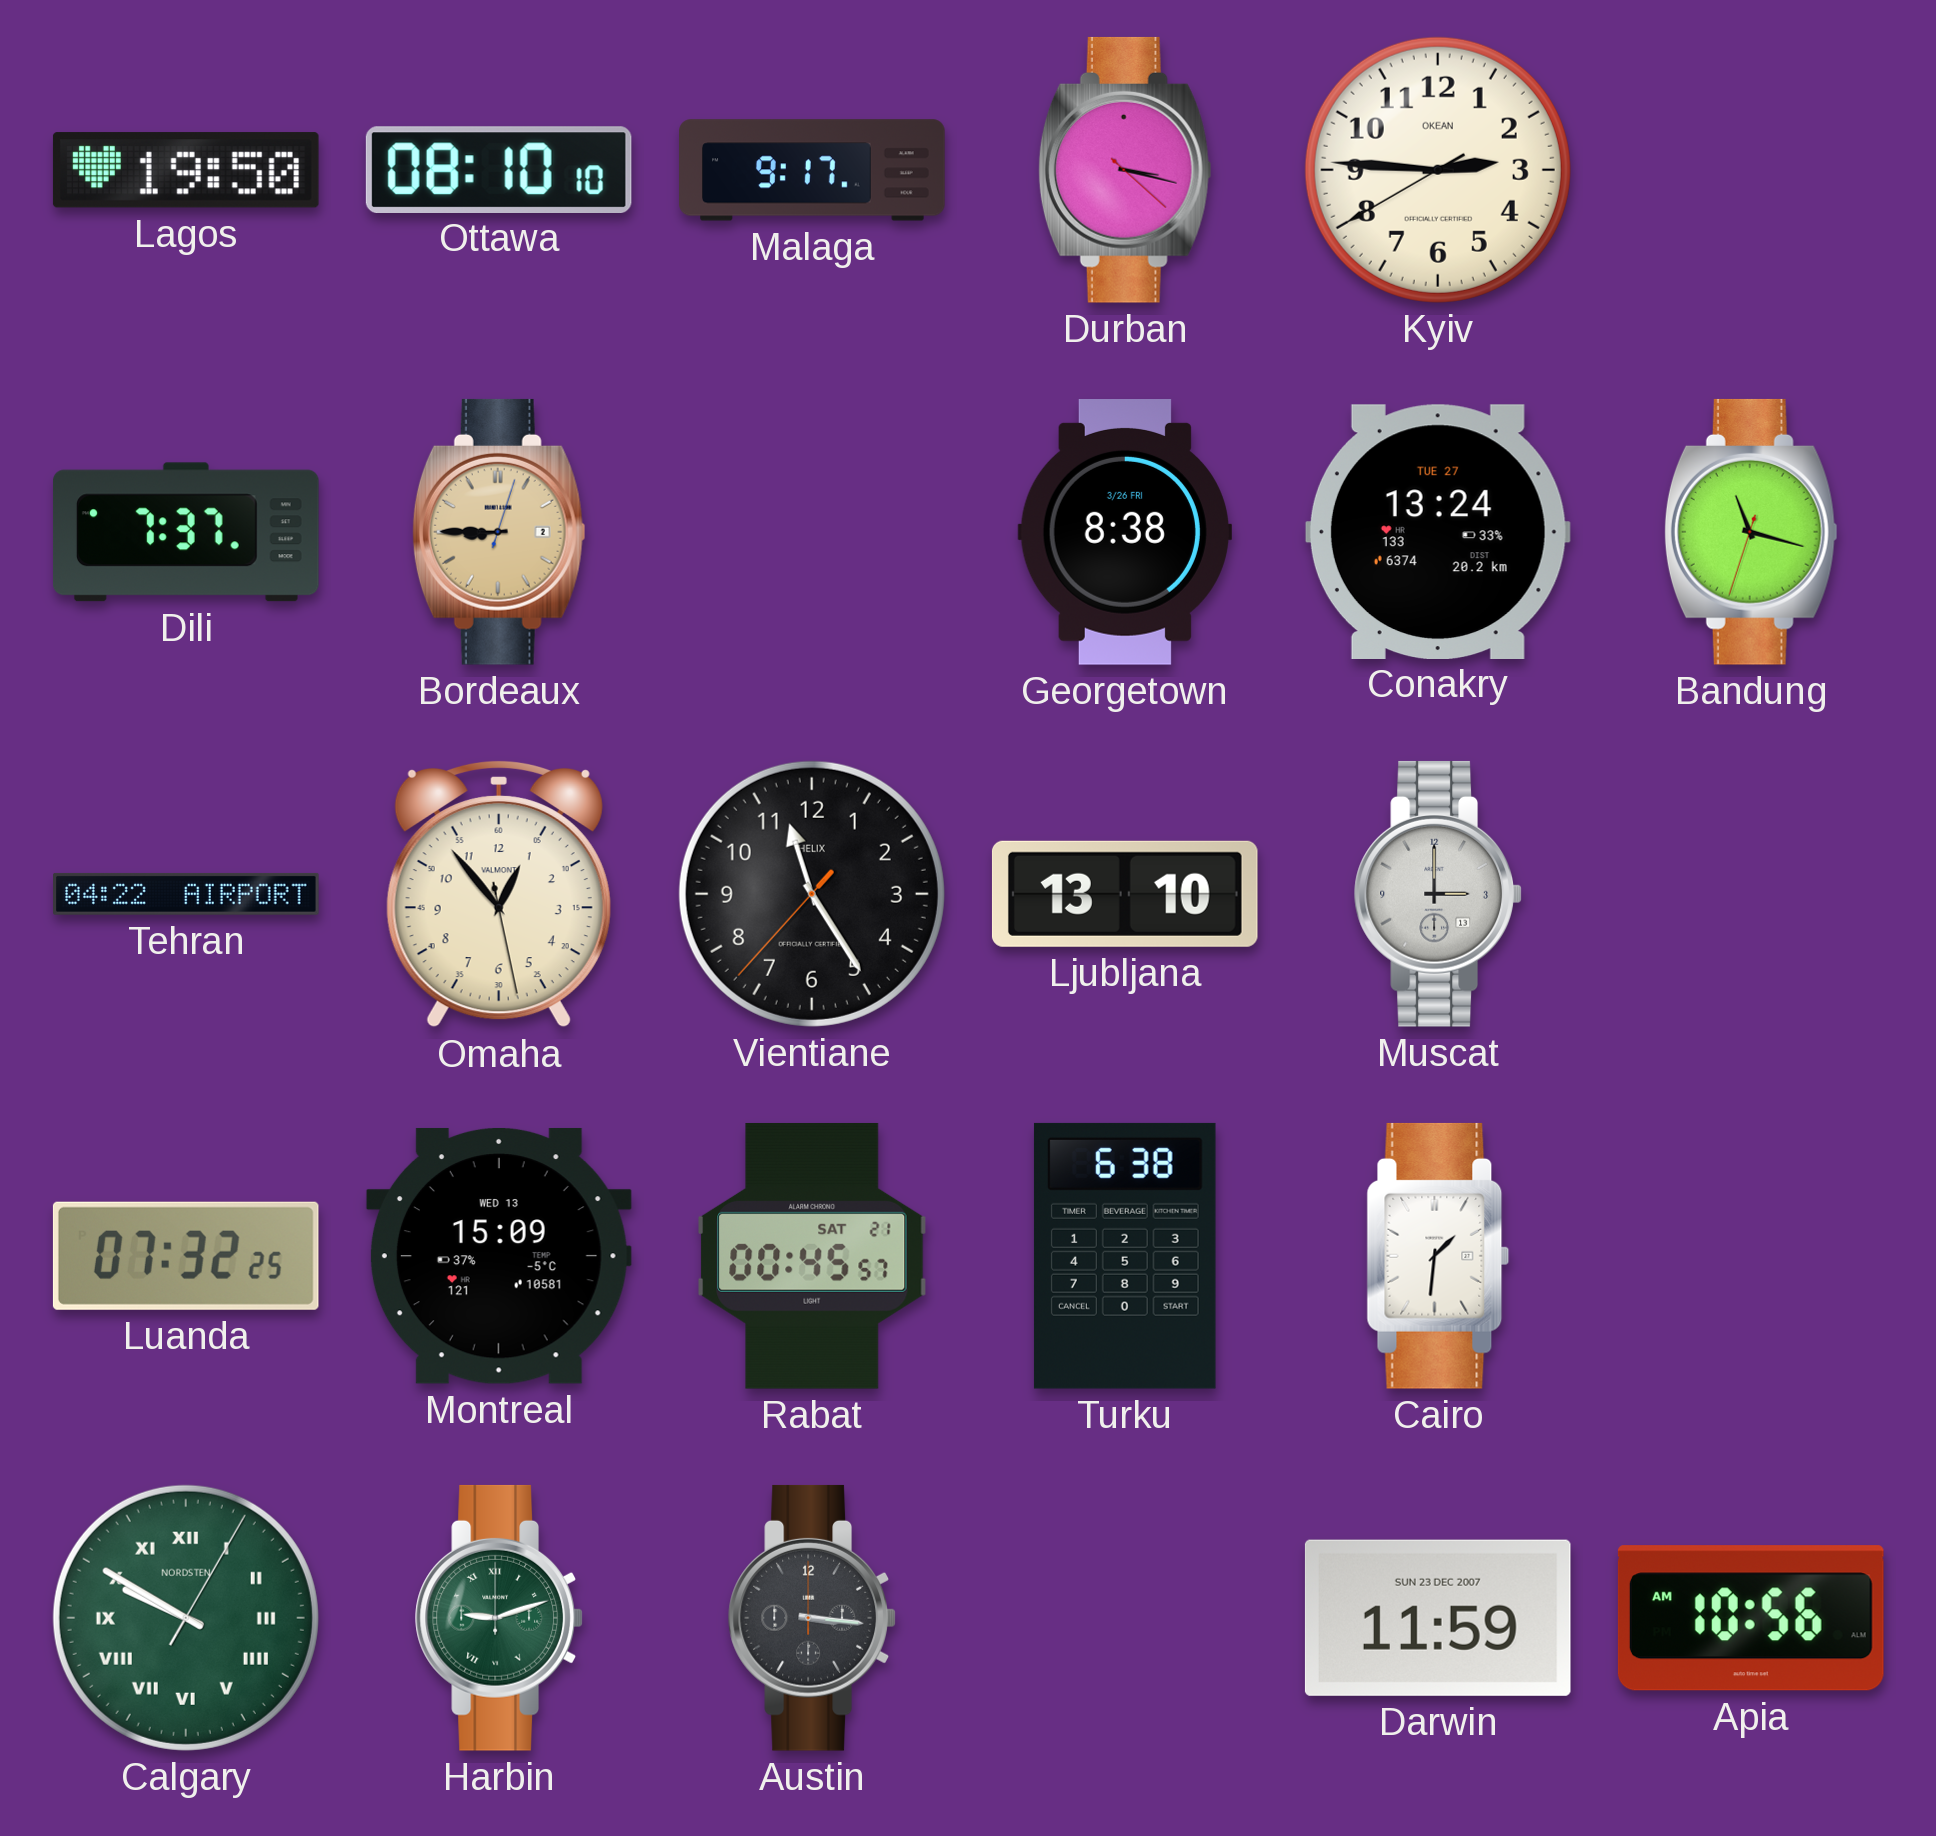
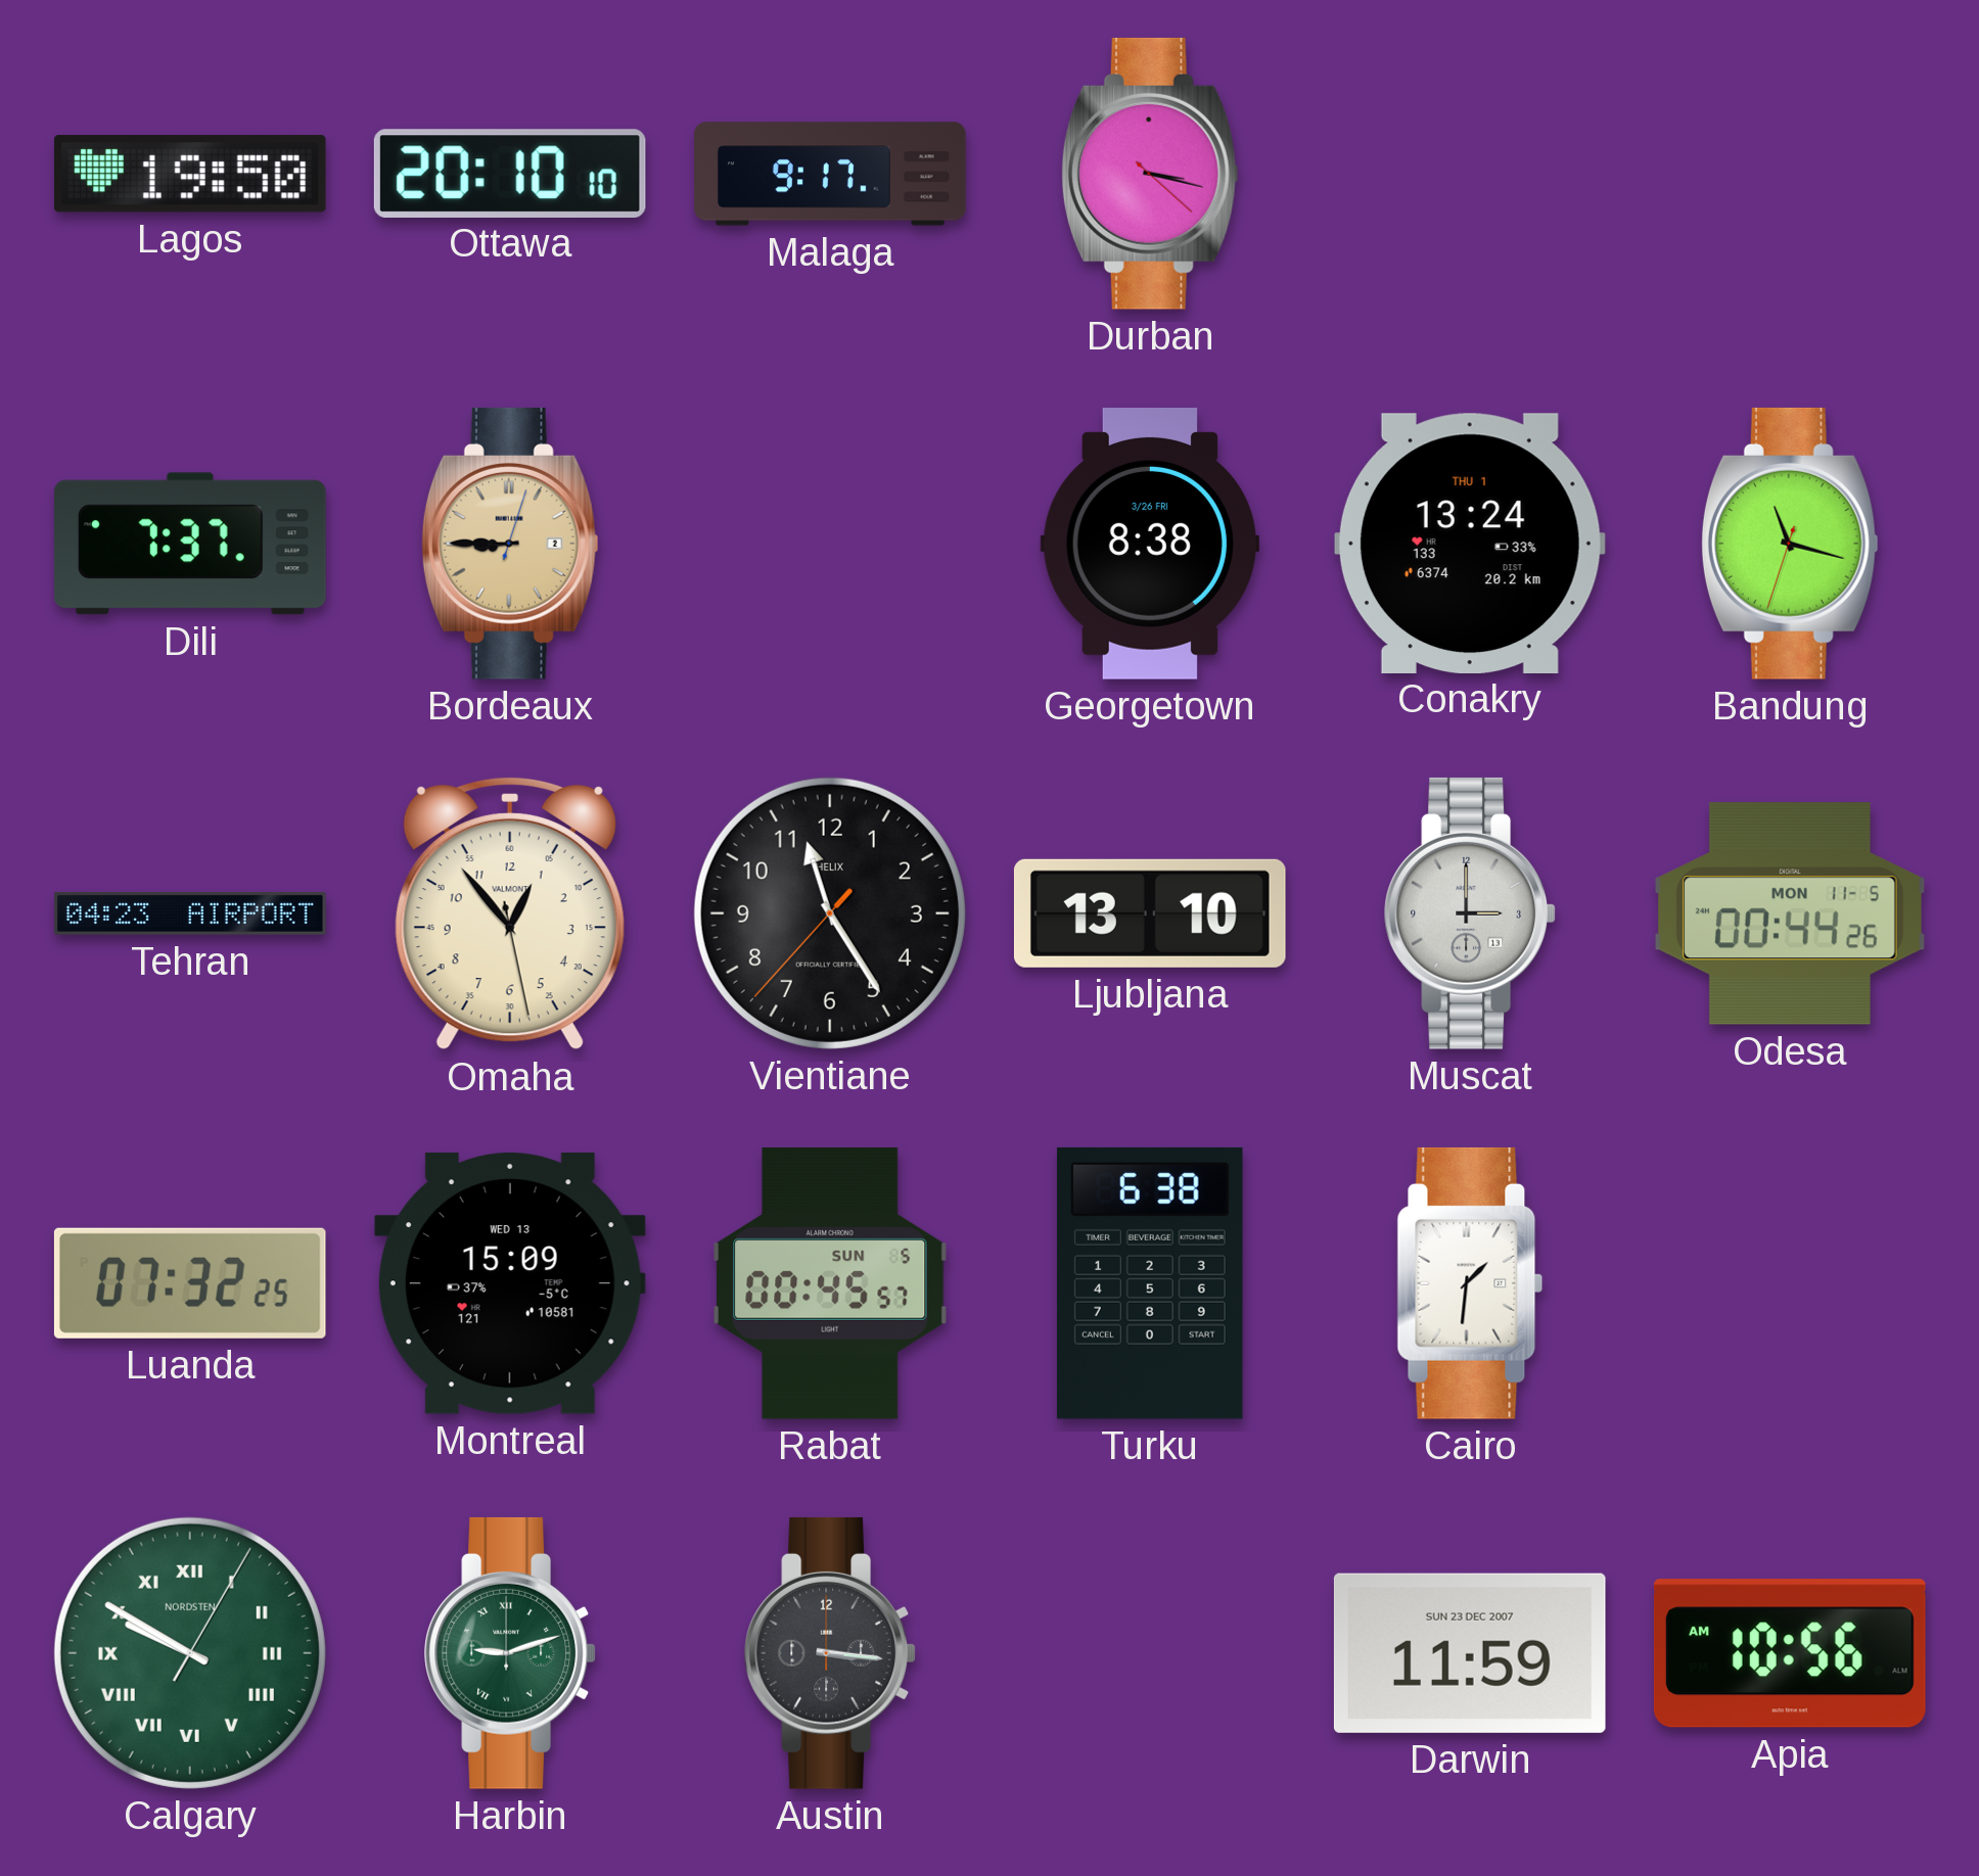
Ottawa: 08:10 -> 20:10
Kyiv: 2:45 -> none
Conakry date: TUE 27 -> THU 1
Tehran: 04:22 -> 04:23
Odesa: none -> 00:44
Rabat date: SAT 21 -> SUN 5
